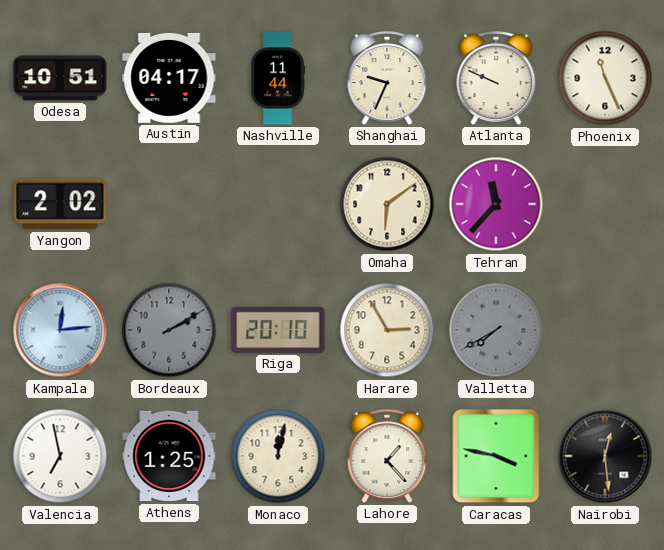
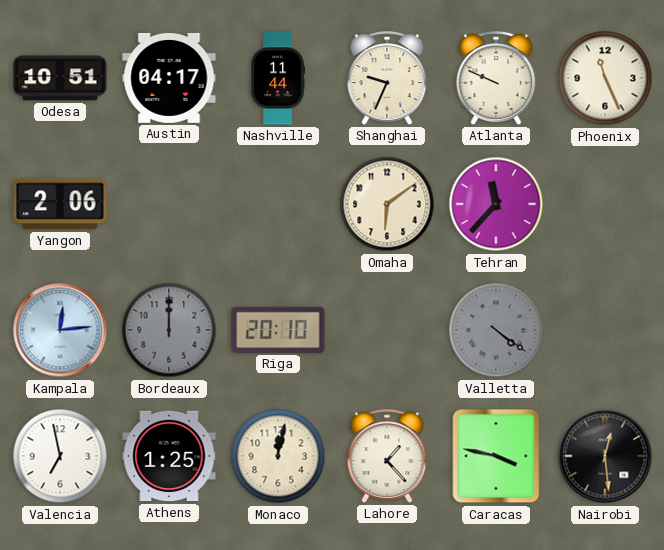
Yangon: 2:02 -> 2:06
Bordeaux: 2:10 -> 12:00
Harare: 2:55 -> none
Valletta: 7:40 -> 4:21
